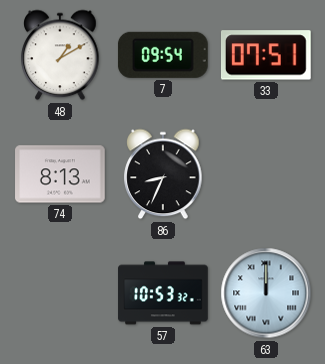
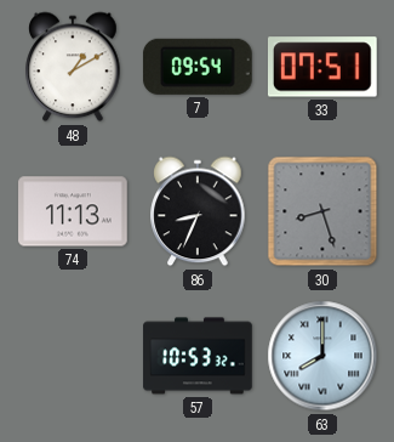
74: 8:13 -> 11:13
30: none -> 8:27
63: 12:00 -> 8:00
